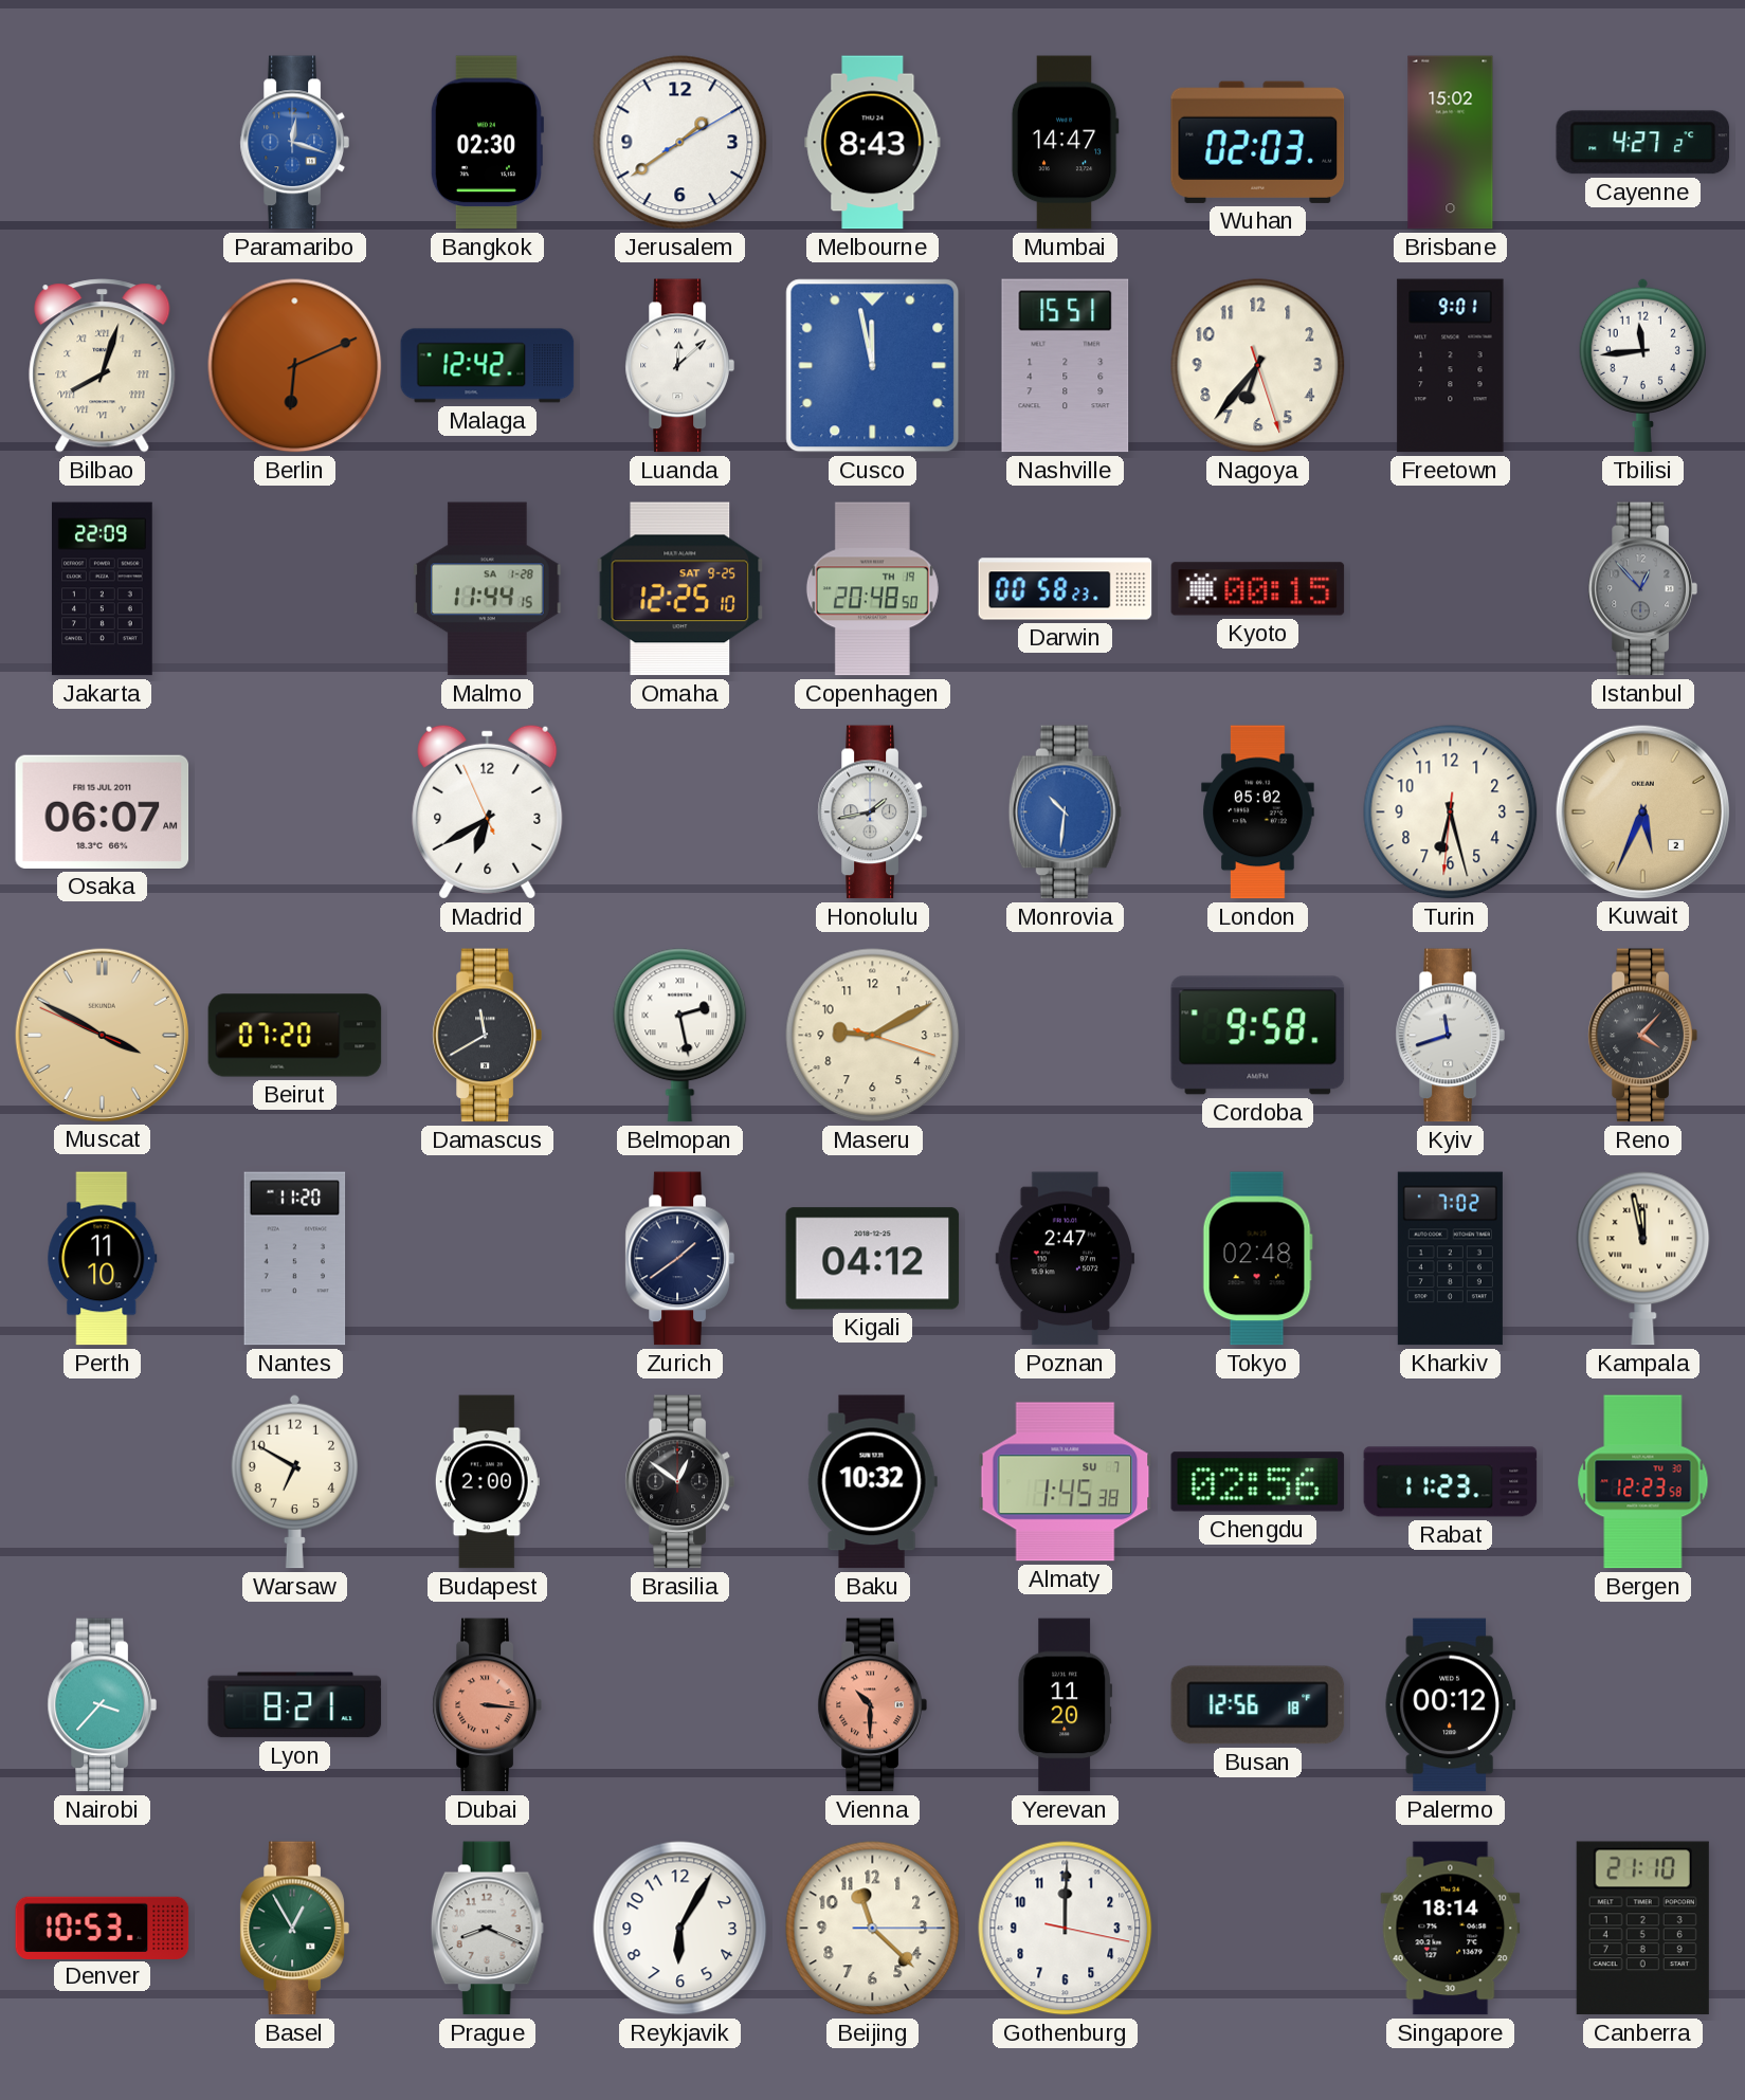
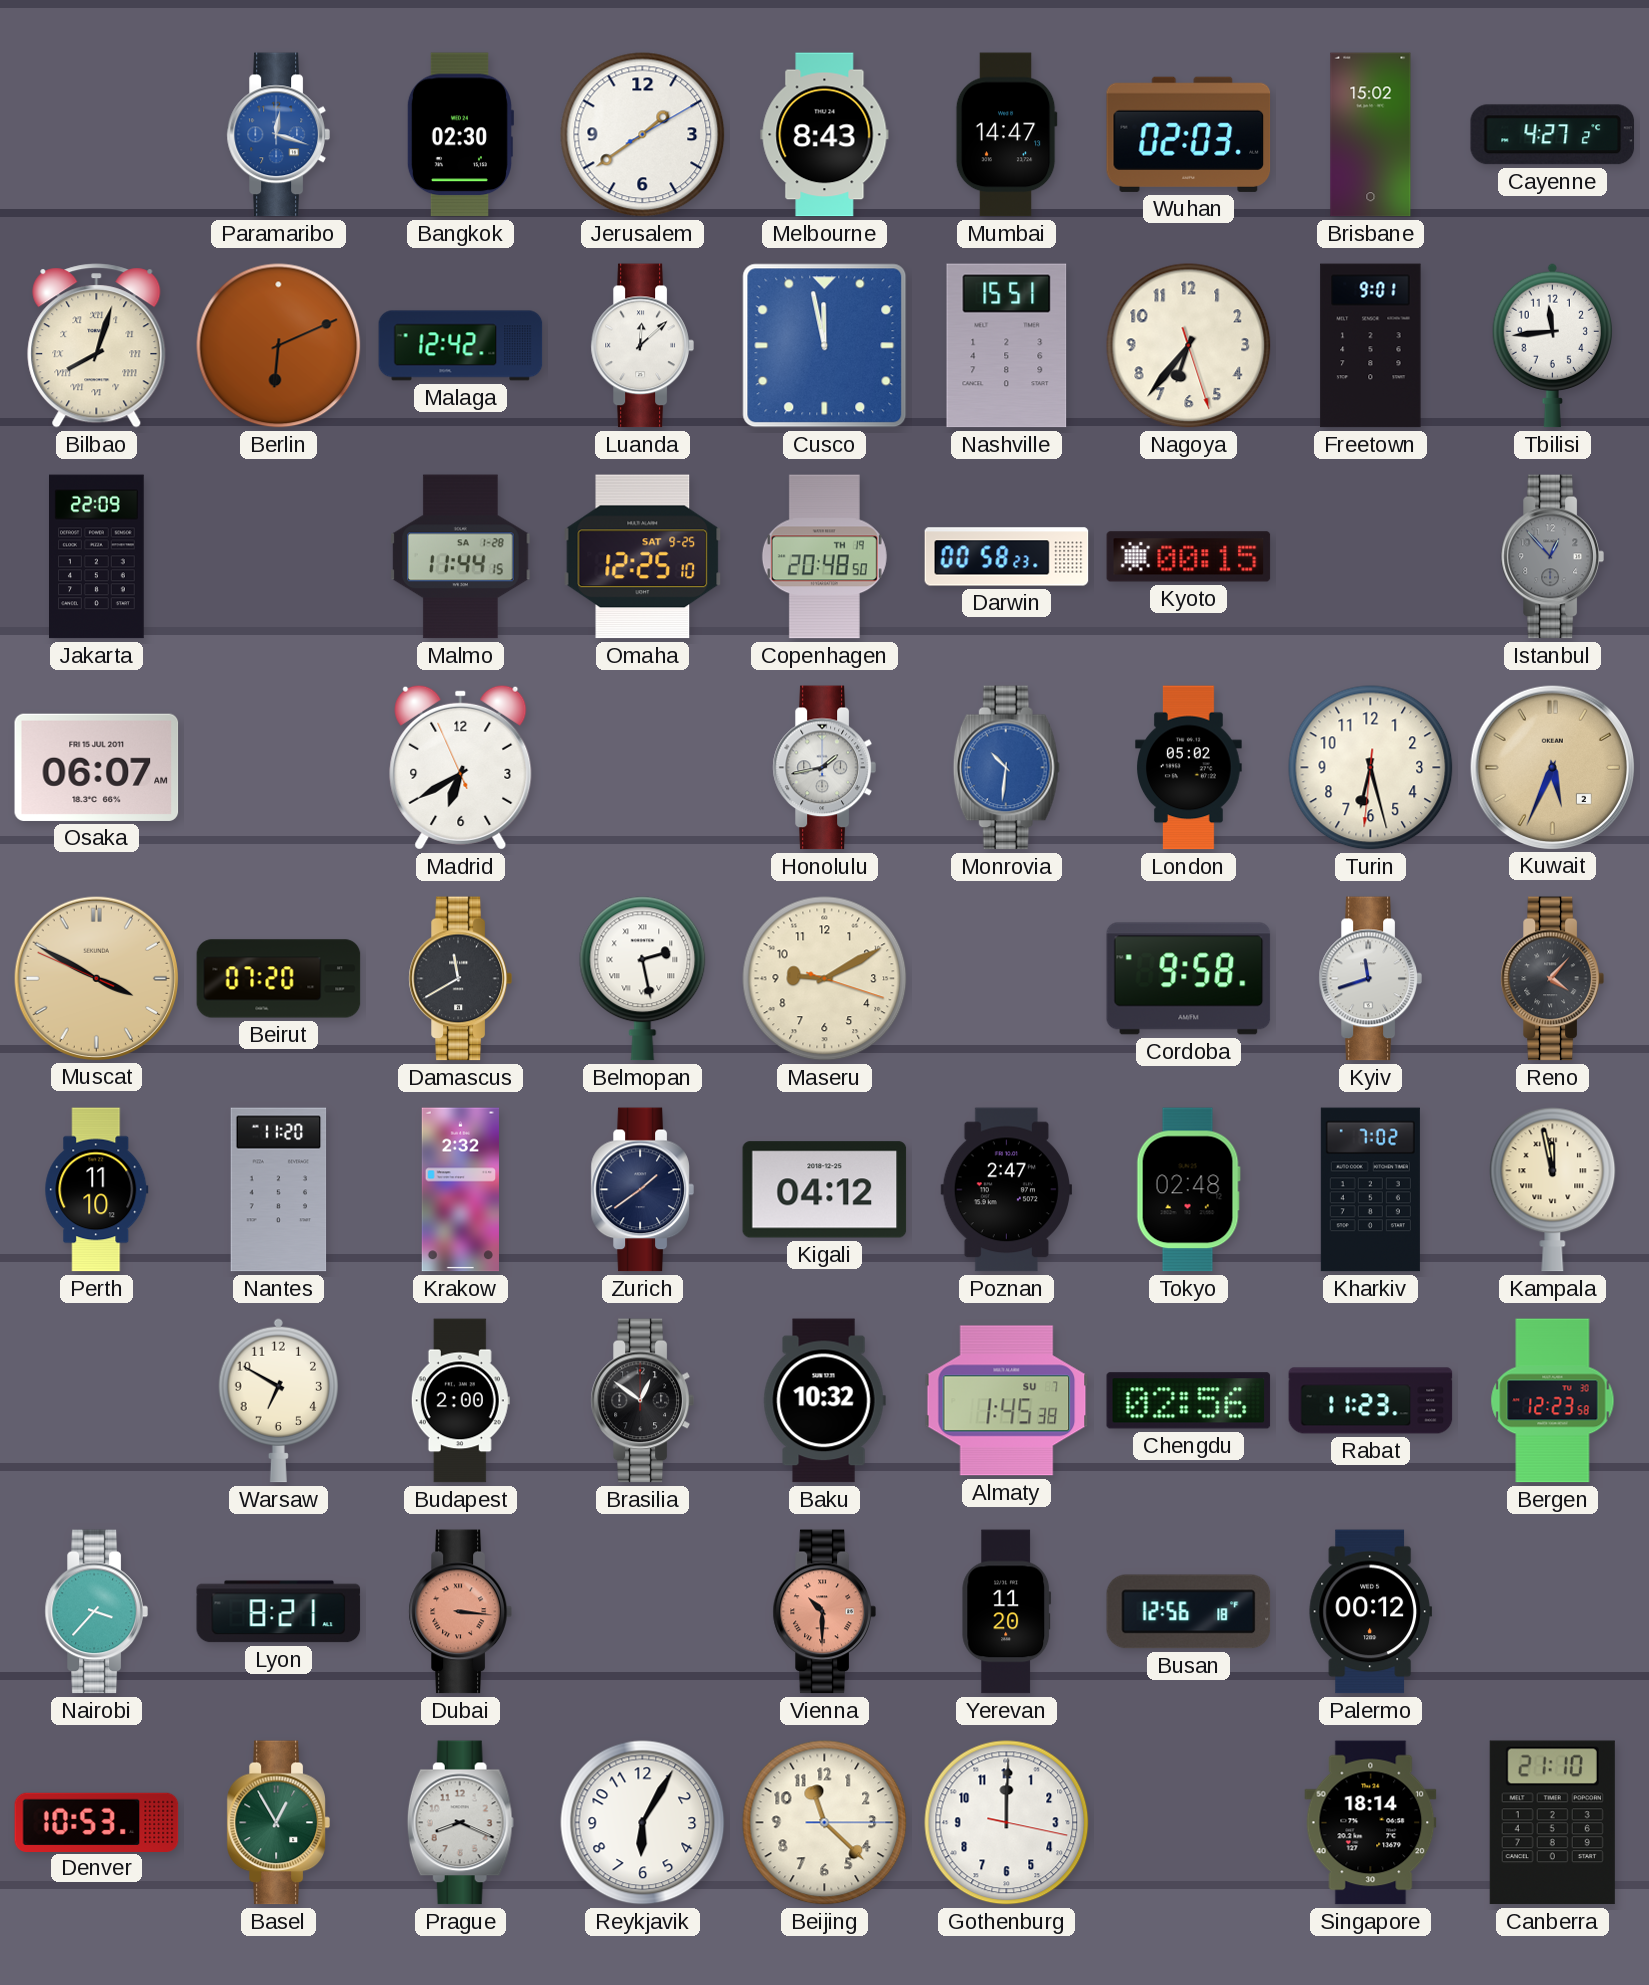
Krakow: none -> 2:32
